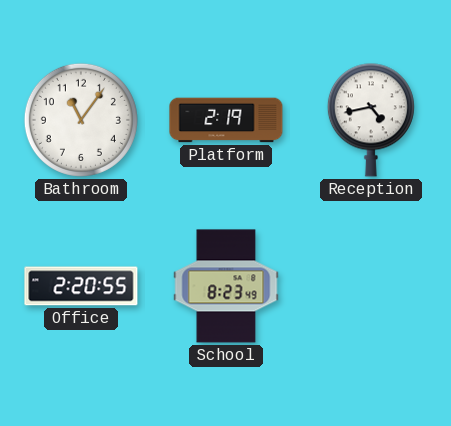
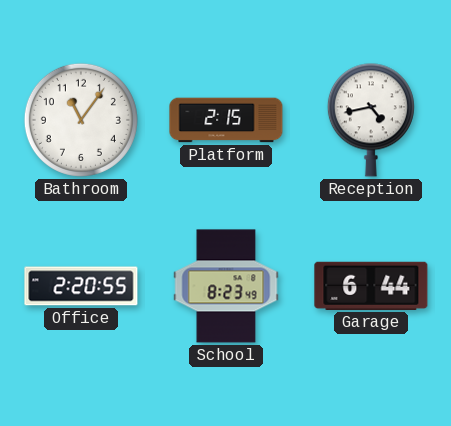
Platform: 2:19 -> 2:15
Garage: none -> 6:44
